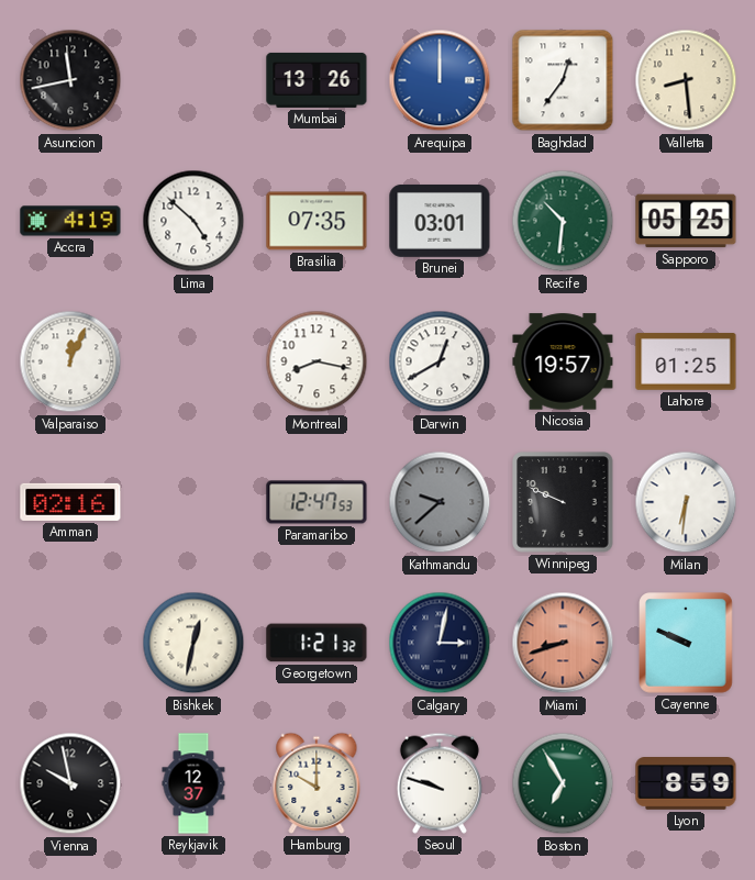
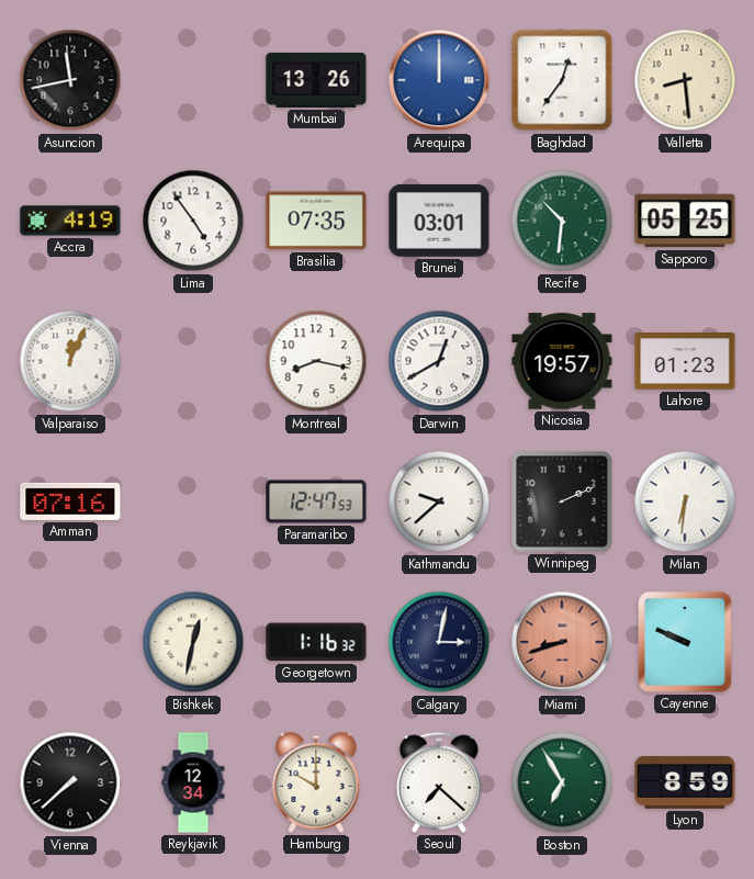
Lima: 4:52 -> 4:54
Lahore: 01:25 -> 01:23
Amman: 02:16 -> 07:16
Kathmandu dial: grey -> white
Winnipeg: 9:49 -> 2:11
Georgetown: 1:21 -> 1:16
Vienna: 9:58 -> 7:38
Reykjavik: 12:37 -> 12:34
Seoul: 9:48 -> 7:22
